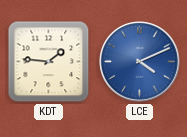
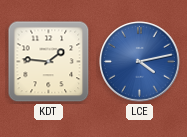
LCE: 4:11 -> 4:13
